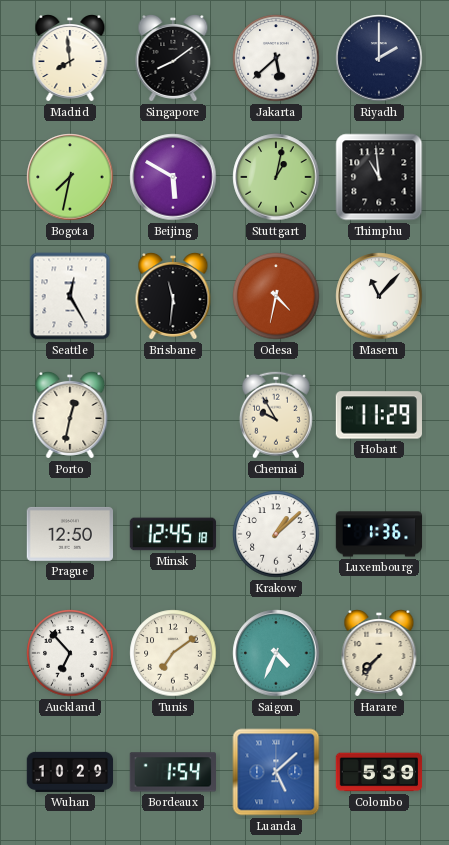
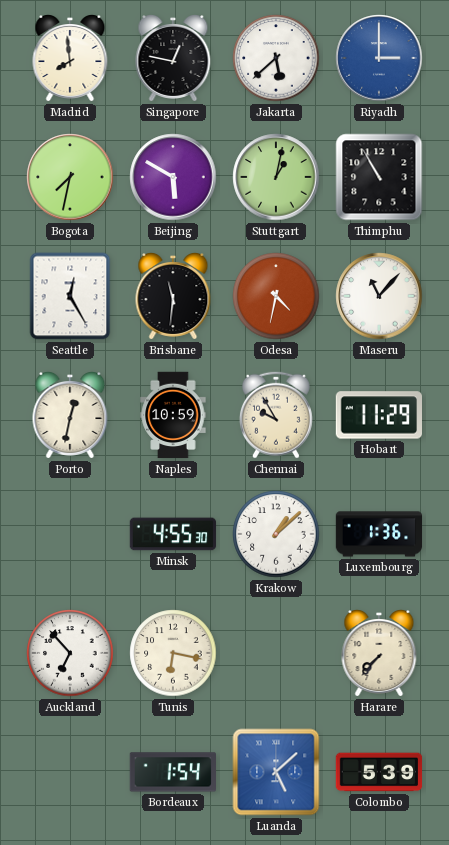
Singapore: 8:09 -> 12:47
Riyadh: 2:00 -> 3:00
Riyadh dial: navy -> blue
Thimphu: 10:59 -> 10:55
Naples: none -> 10:59
Prague: 12:50 -> none
Minsk: 12:45 -> 4:55
Tunis: 7:09 -> 6:17
Saigon: 4:34 -> none
Wuhan: 10:29 -> none
